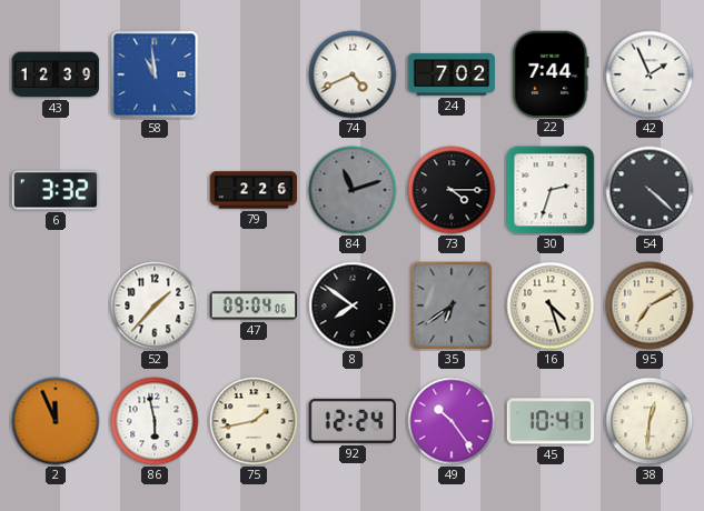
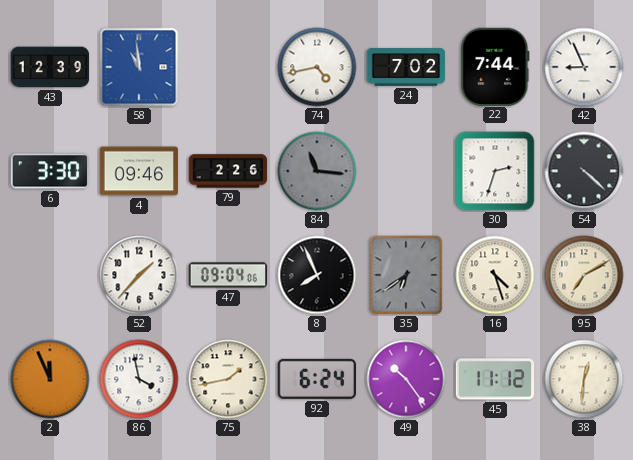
74: 4:41 -> 4:43
42: 1:56 -> 8:56
6: 3:32 -> 3:30
4: none -> 09:46
84: 11:12 -> 11:16
73: 4:15 -> none
8: 7:51 -> 7:56
86: 5:58 -> 3:58
92: 12:24 -> 6:24
45: 10:41 -> 11:12
